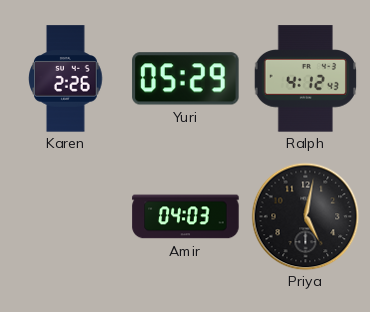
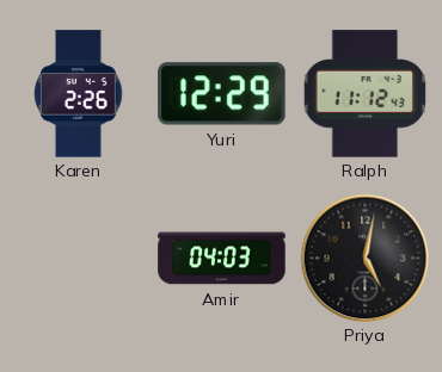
Yuri: 05:29 -> 12:29
Ralph: 4:12 -> 11:12
